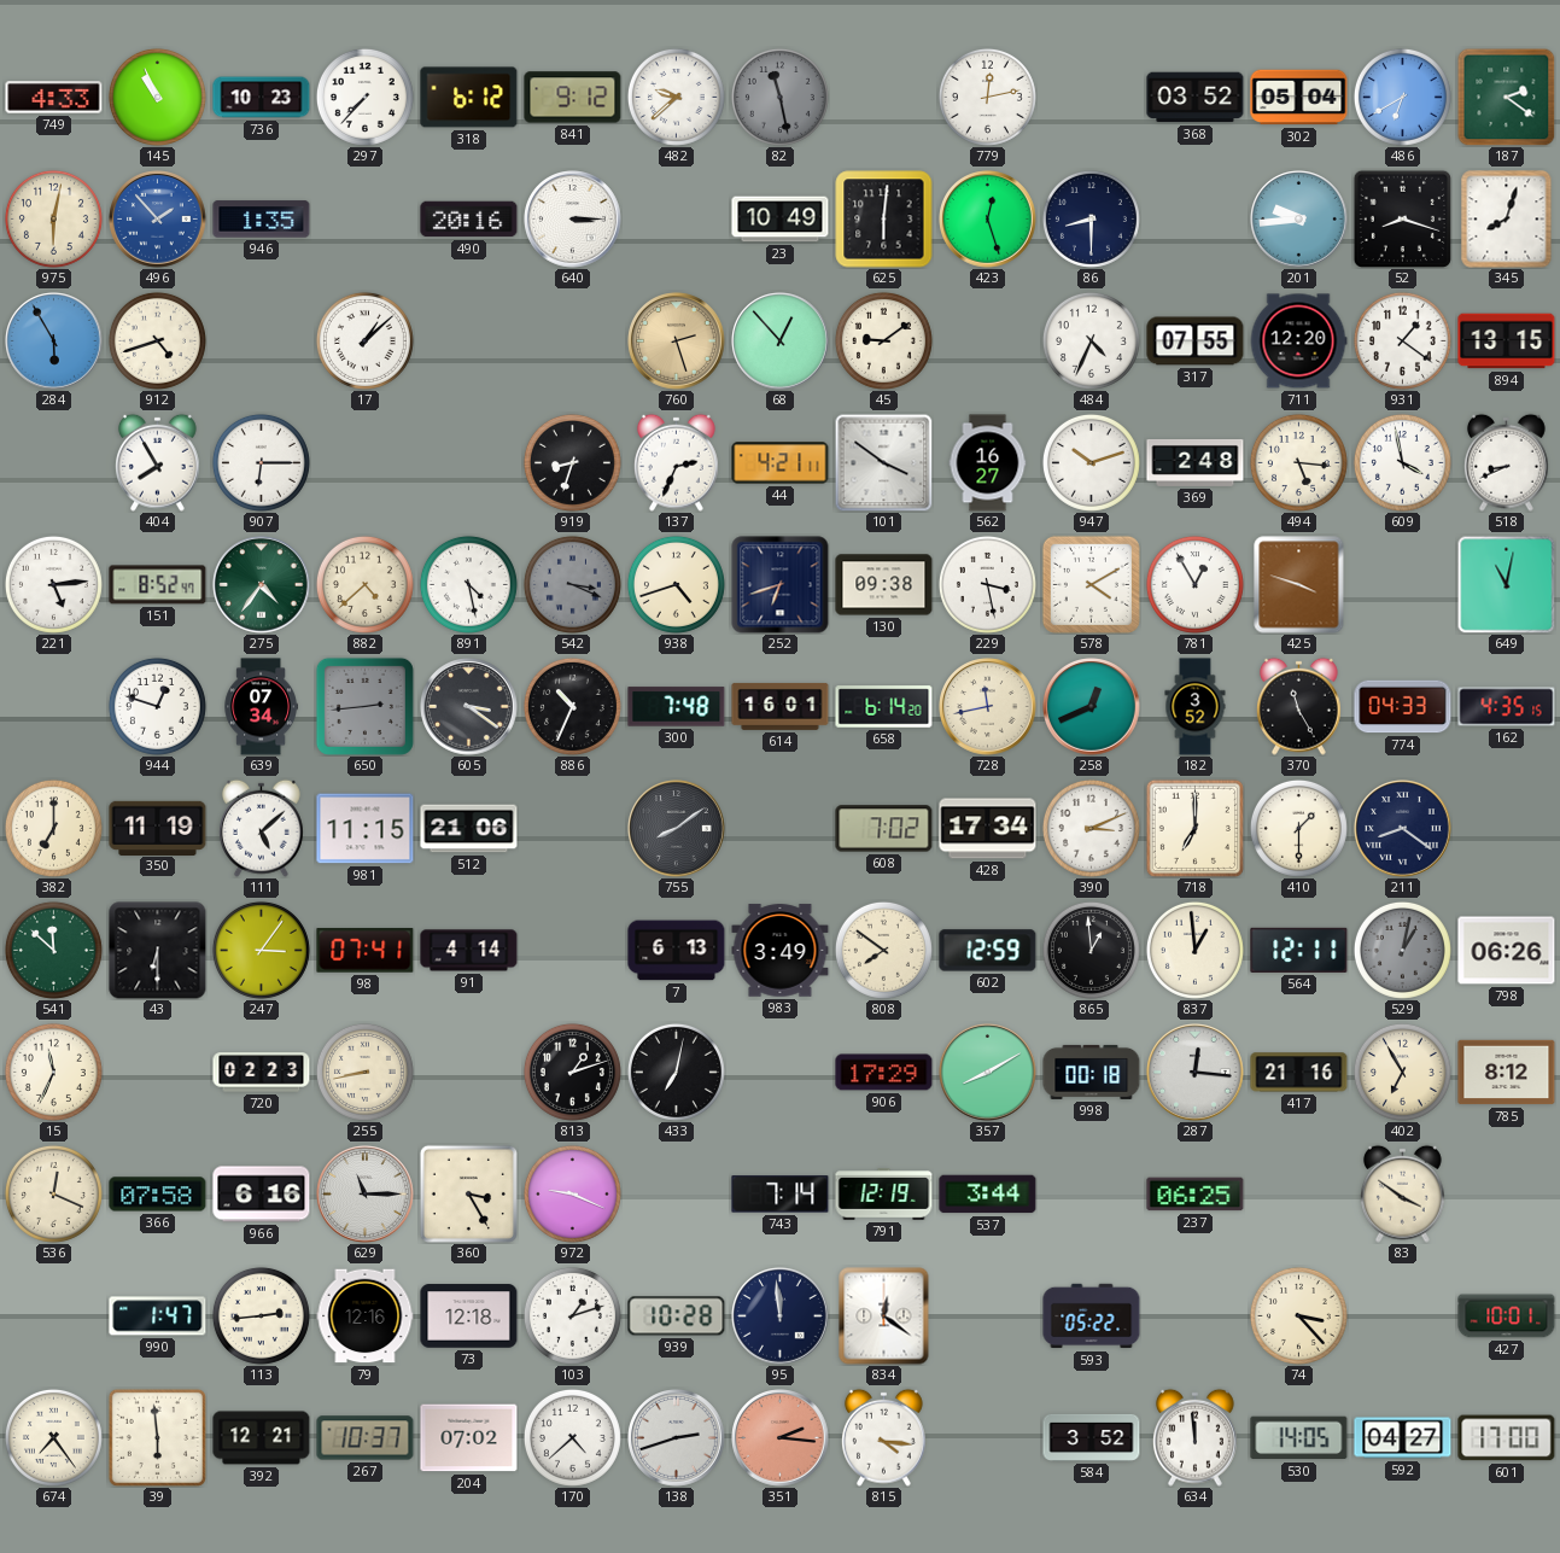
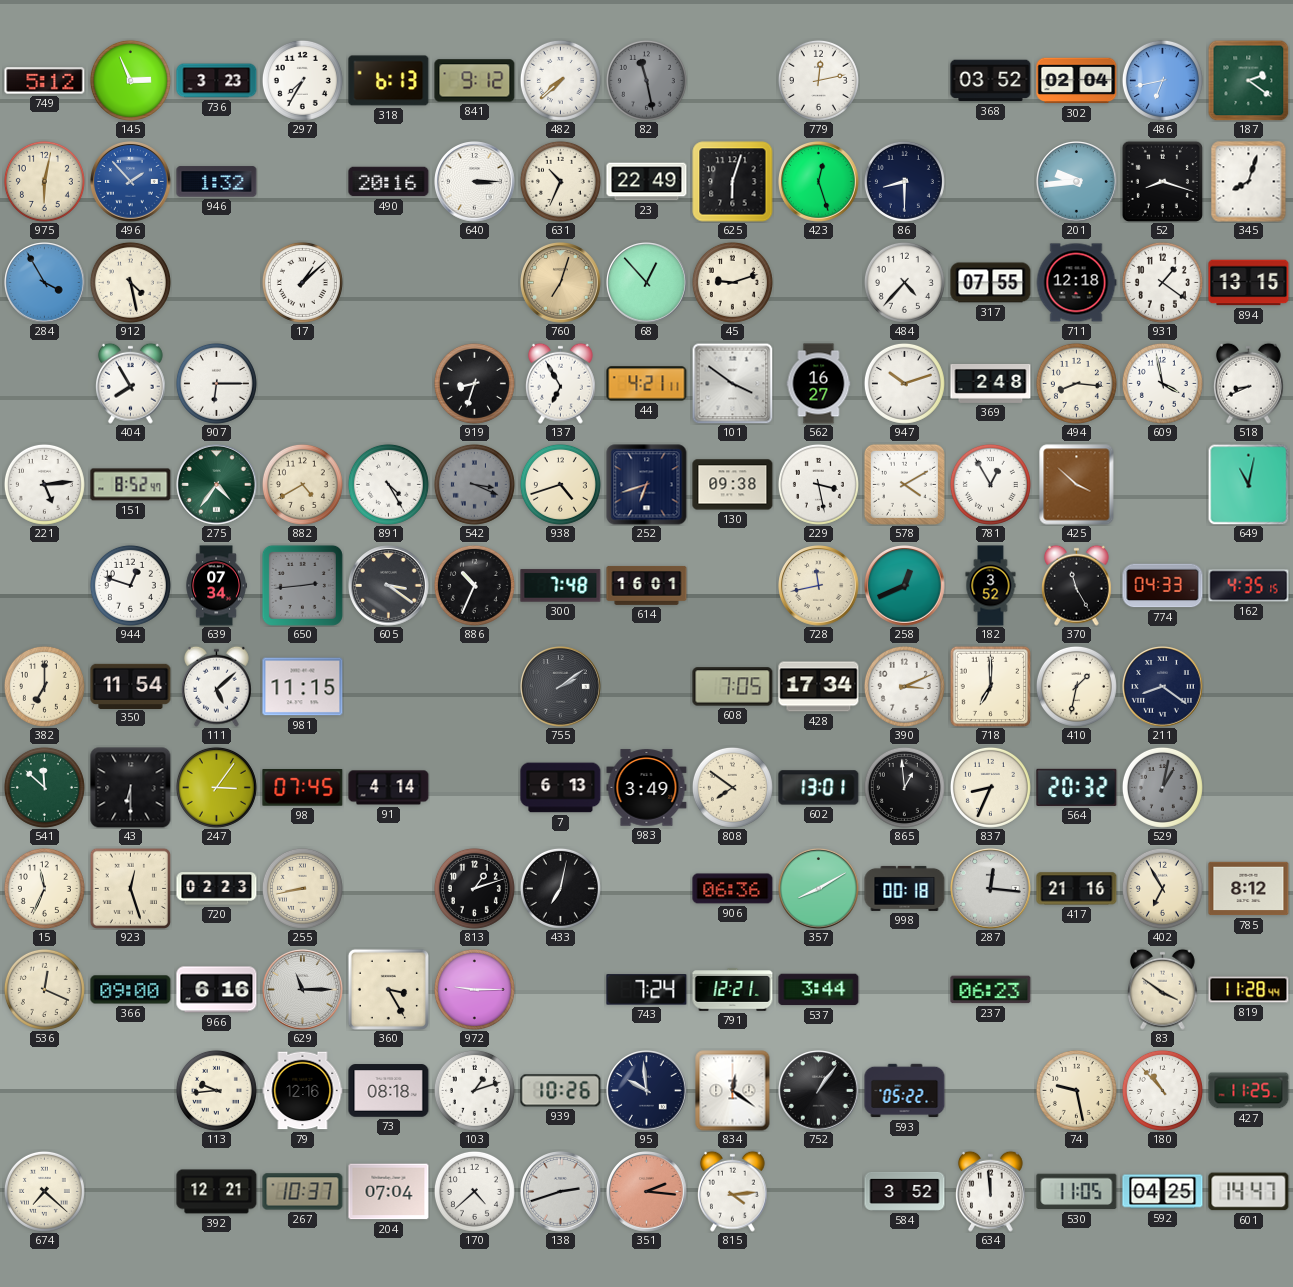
749: 4:33 -> 5:12
145: 10:56 -> 2:56
736: 10:23 -> 3:23
297: 7:37 -> 7:35
318: 6:12 -> 6:13
482: 9:38 -> 7:38
302: 05:04 -> 02:04
486: 6:40 -> 6:43
946: 1:35 -> 1:32
631: none -> 10:34
23: 10:49 -> 22:49
625: 6:01 -> 6:03
284: 5:55 -> 3:55
912: 4:42 -> 4:28
760: 2:27 -> 7:03
45: 9:09 -> 9:12
484: 4:34 -> 4:37
711: 12:20 -> 12:18
137: 2:34 -> 6:55
494: 5:16 -> 8:16
882: 4:38 -> 4:40
891: 4:28 -> 4:25
425: 3:48 -> 3:52
658: 6:14 -> none
350: 11:19 -> 11:54
512: 21:06 -> none
755: 8:09 -> 2:09
608: 7:02 -> 7:05
410: 1:30 -> 1:32
98: 07:41 -> 07:45
602: 12:59 -> 13:01
837: 12:59 -> 8:34
564: 12:11 -> 20:32
798: 06:26 -> none
923: none -> 12:27
906: 17:29 -> 06:36
366: 07:58 -> 09:00
972: 9:19 -> 9:15
743: 7:14 -> 7:24
791: 12:19 -> 12:21
237: 06:25 -> 06:23
819: none -> 11:28
990: 1:47 -> none
113: 2:44 -> 9:44
73: 12:18 -> 08:18
939: 10:28 -> 10:26
95: 11:59 -> 9:59
752: none -> 1:06
74: 3:23 -> 9:28
180: none -> 10:53
427: 10:01 -> 11:25
674: 7:24 -> 7:22
39: 5:59 -> none
204: 07:02 -> 07:04
815: 4:16 -> 4:14
530: 14:05 -> 11:05
592: 04:27 -> 04:25
601: 17:00 -> 14:47
